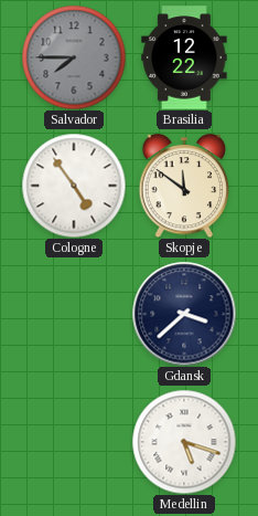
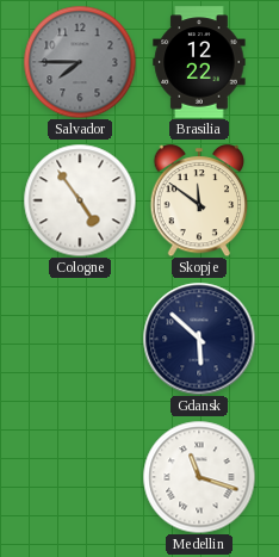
Gdansk: 3:38 -> 5:52
Medellin: 5:18 -> 11:18
